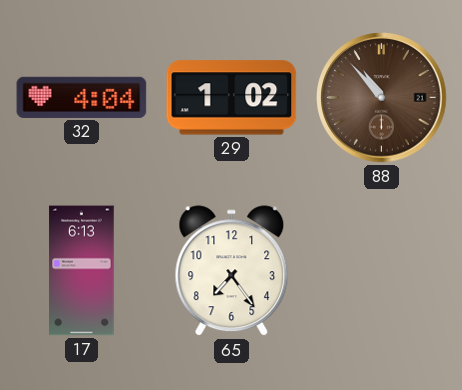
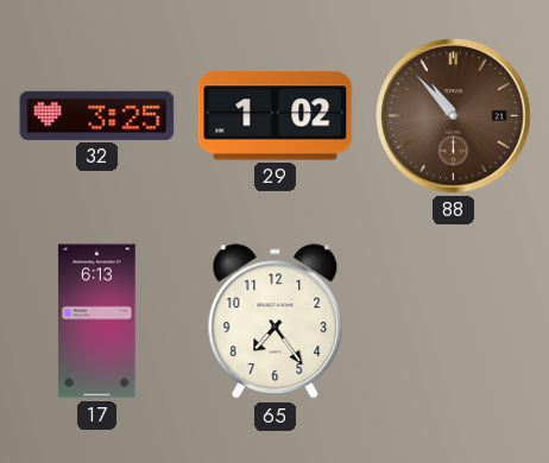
32: 4:04 -> 3:25
